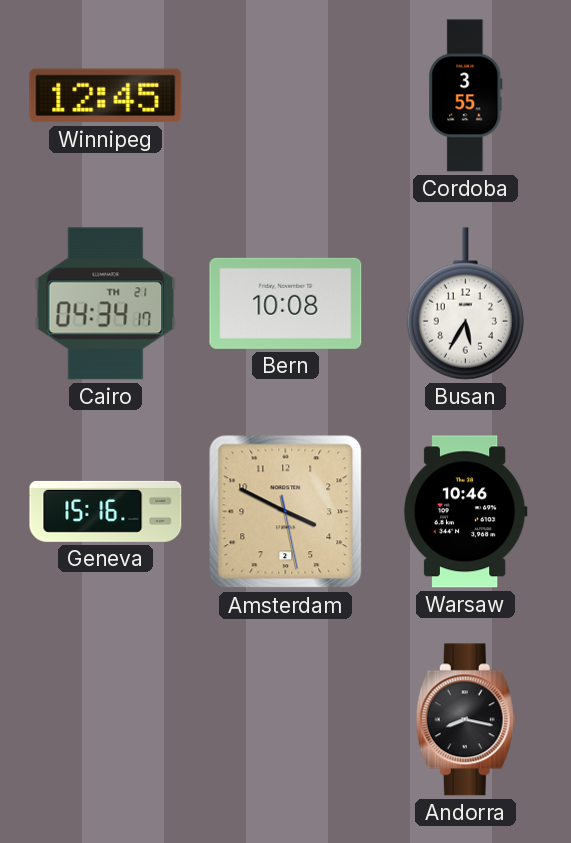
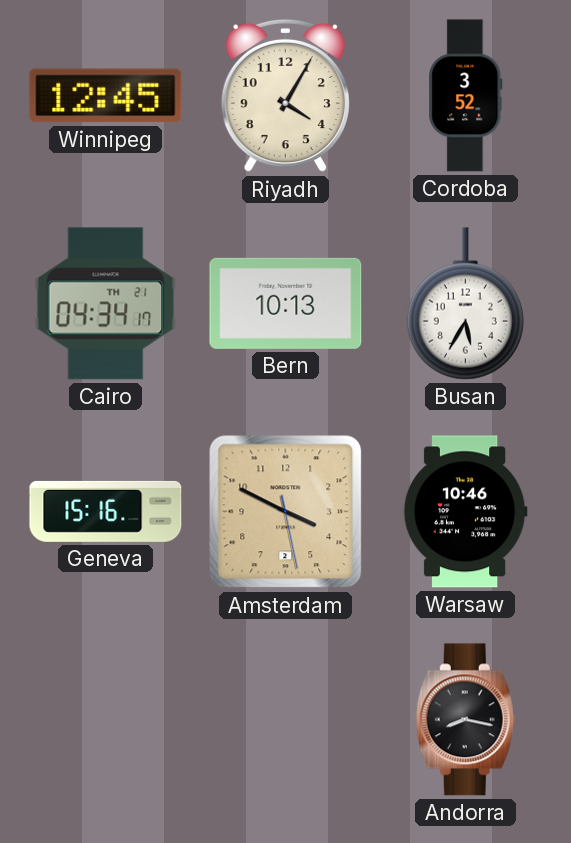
Riyadh: none -> 4:05
Cordoba: 3:55 -> 3:52
Bern: 10:08 -> 10:13
